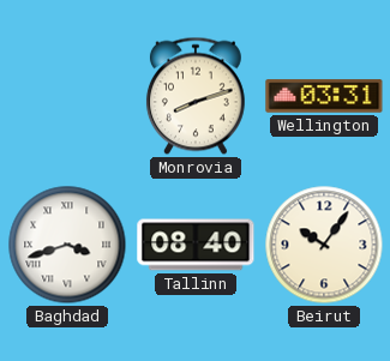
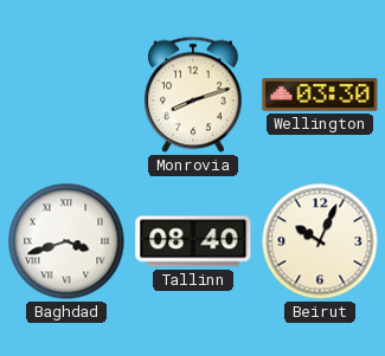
Wellington: 03:31 -> 03:30
Beirut: 10:06 -> 10:04
